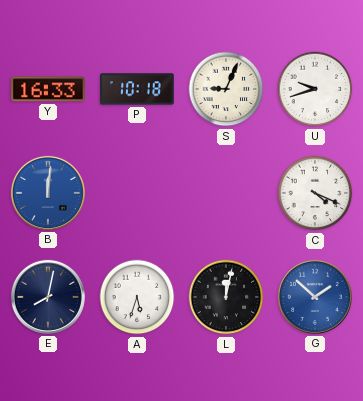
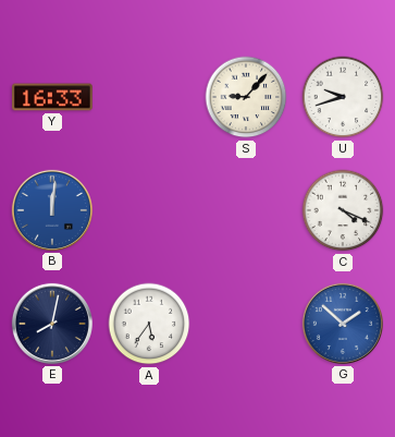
P: 10:18 -> none
S: 9:04 -> 9:07
A: 5:33 -> 5:36
L: 12:02 -> none
